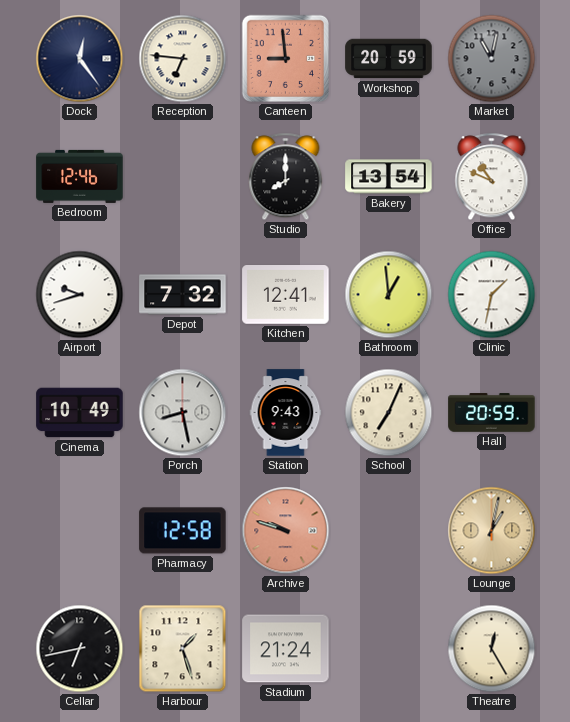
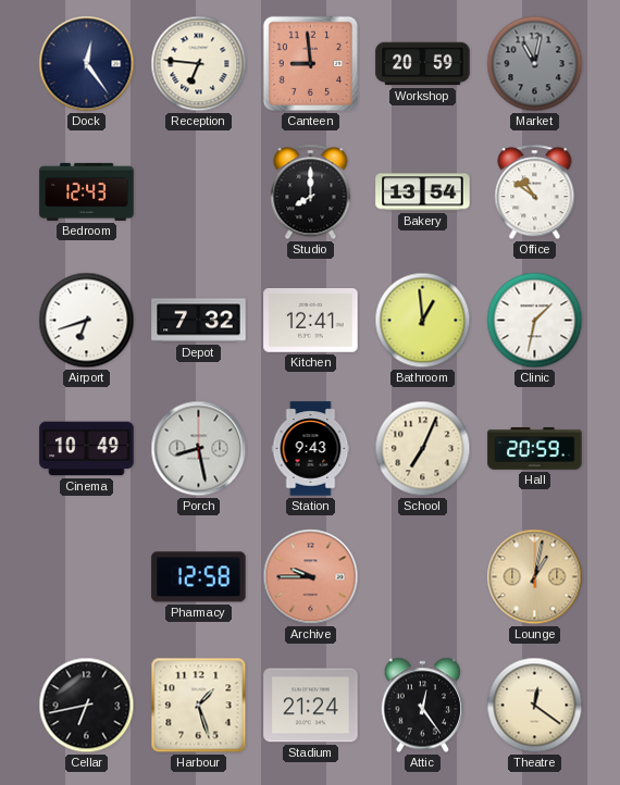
Bedroom: 12:46 -> 12:43
Office: 10:49 -> 10:51
Airport: 9:42 -> 6:42
Archive: 9:48 -> 9:45
Attic: none -> 12:24
Theatre: 12:25 -> 12:21
